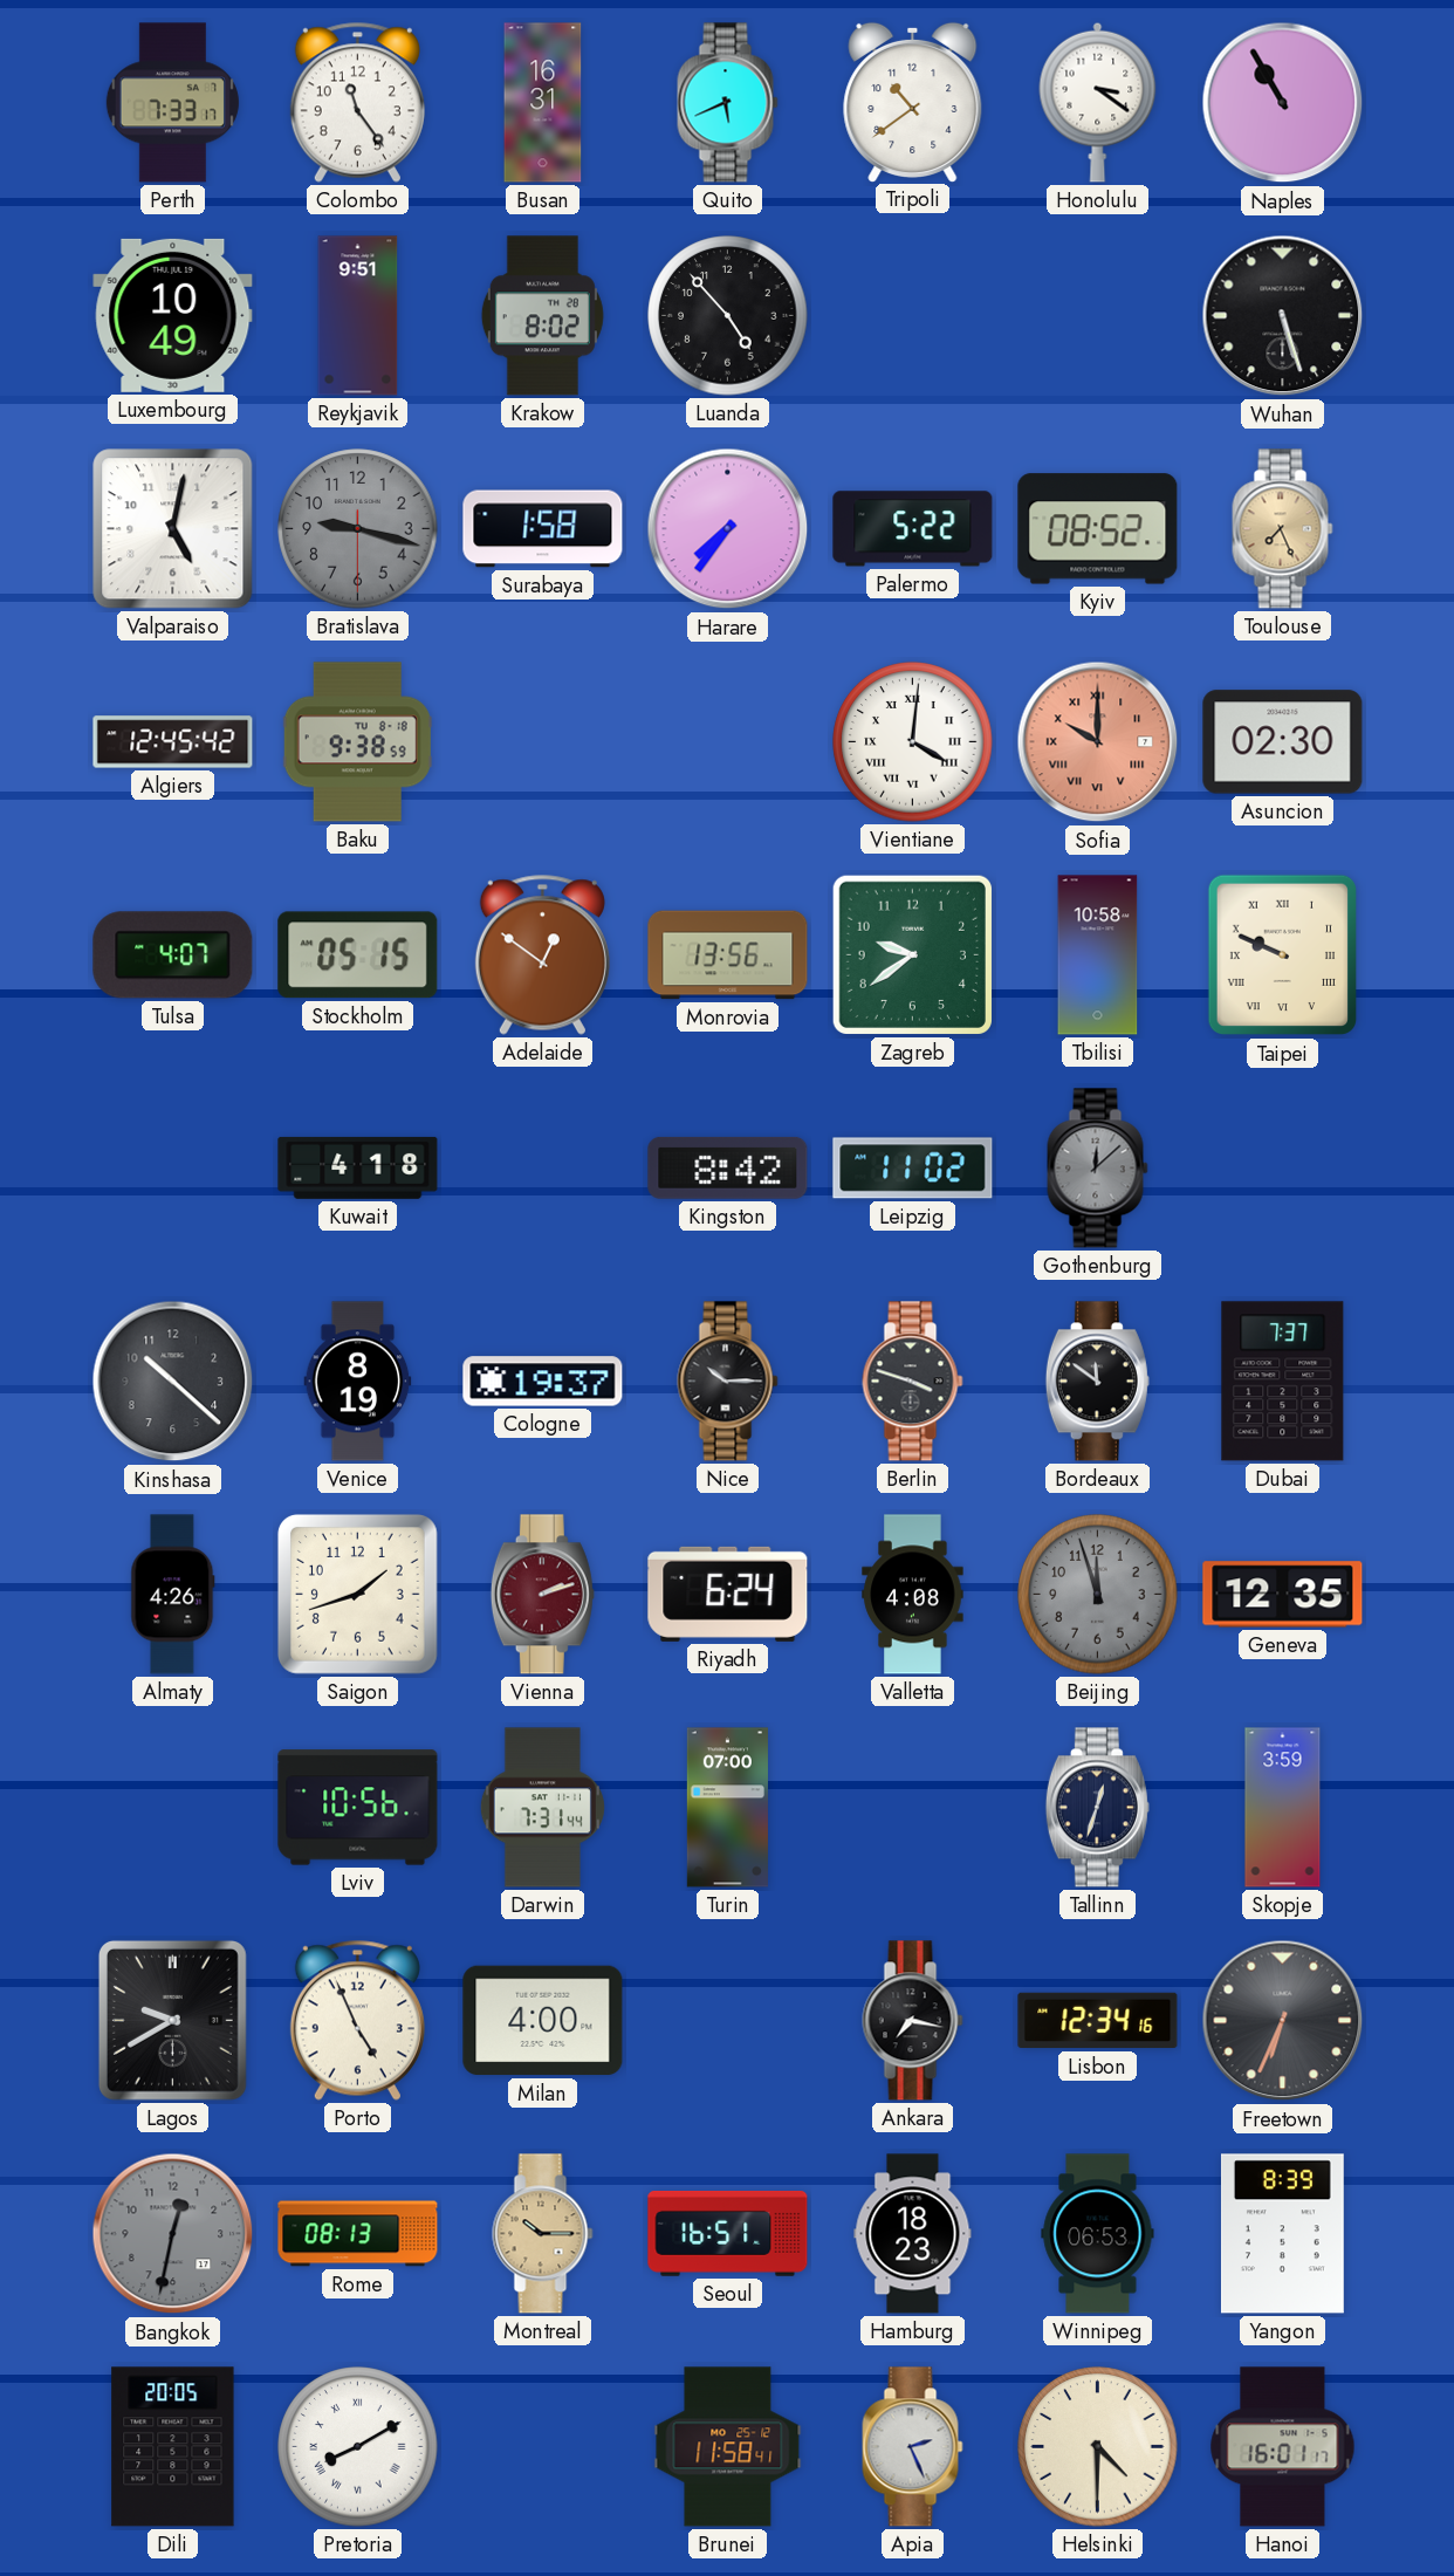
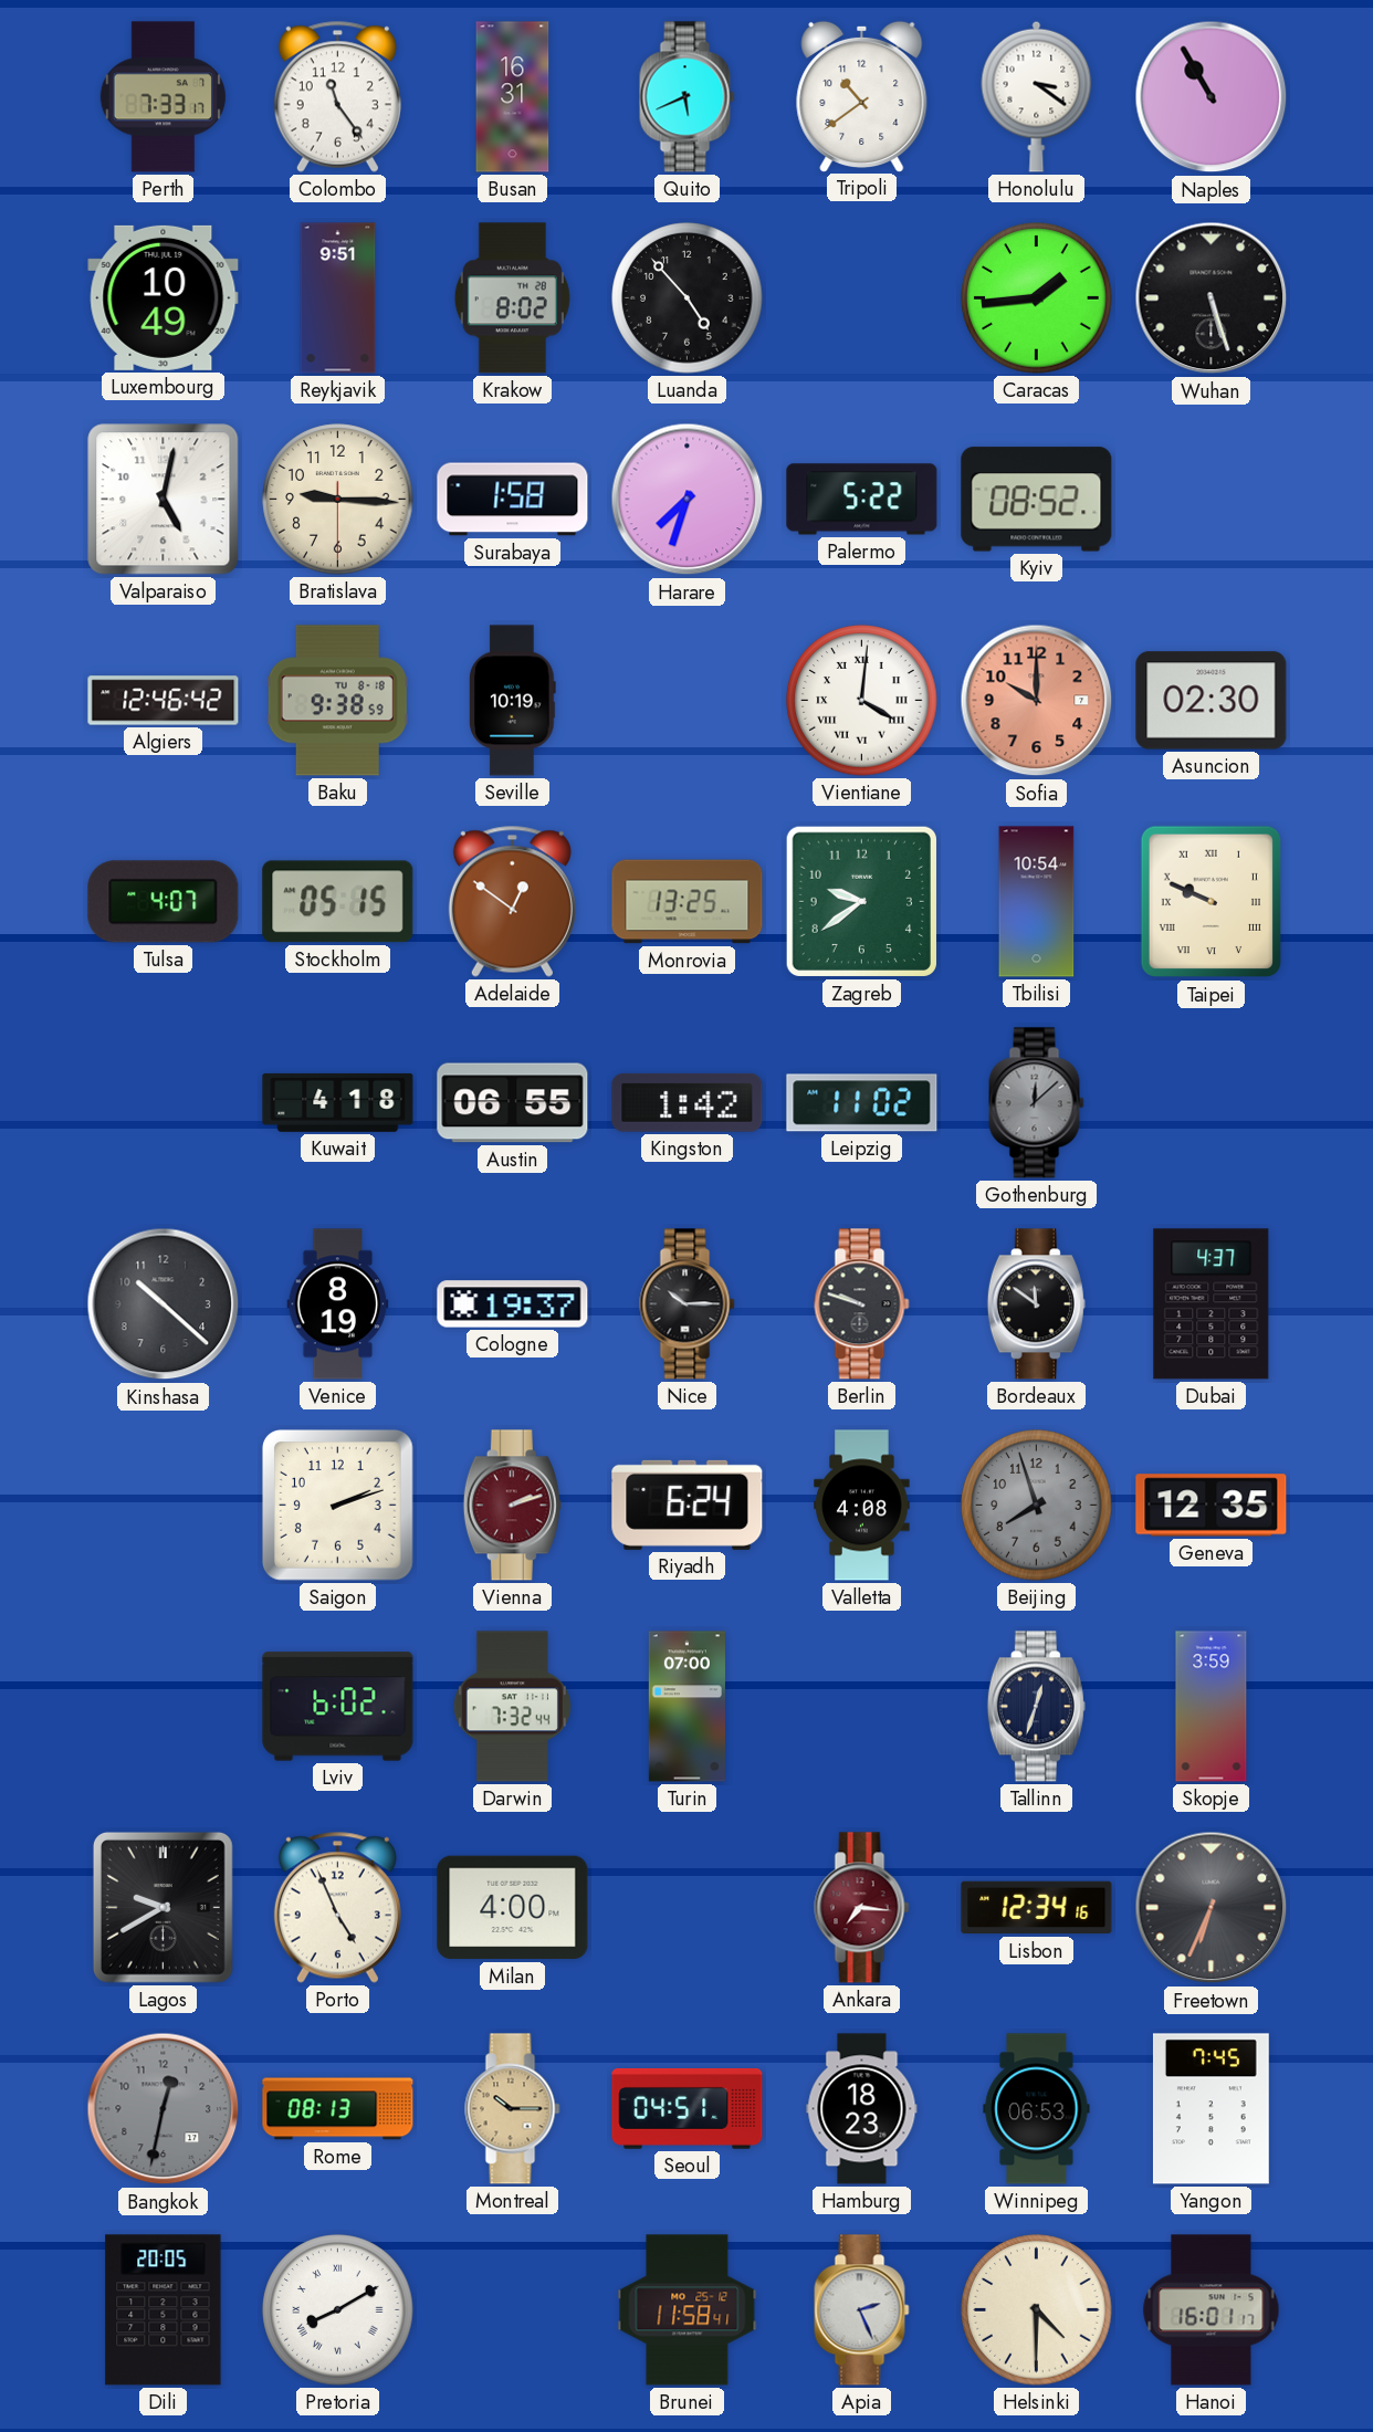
Caracas: none -> 1:44
Bratislava: 9:17 -> 9:15
Bratislava dial: grey -> cream
Harare: 7:36 -> 7:33
Toulouse: 7:26 -> none
Algiers: 12:45 -> 12:46
Seville: none -> 10:19
Sofia numerals: Roman -> Arabic
Monrovia: 13:56 -> 13:25
Tbilisi: 10:58 -> 10:54
Austin: none -> 06:55
Kingston: 8:42 -> 1:42
Berlin: 3:48 -> 9:48
Dubai: 7:37 -> 4:37
Almaty: 4:26 -> none
Saigon: 1:42 -> 2:12
Beijing: 11:57 -> 7:57
Lviv: 10:56 -> 6:02
Darwin: 7:31 -> 7:32
Ankara: 7:17 -> 7:16
Ankara dial: black -> burgundy
Seoul: 16:51 -> 04:51
Yangon: 8:39 -> 7:45
